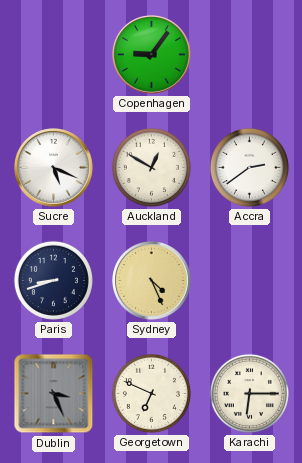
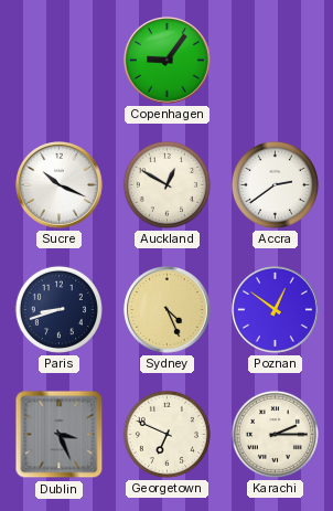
Sucre: 5:19 -> 10:19
Poznan: none -> 12:51
Karachi: 6:15 -> 2:15
